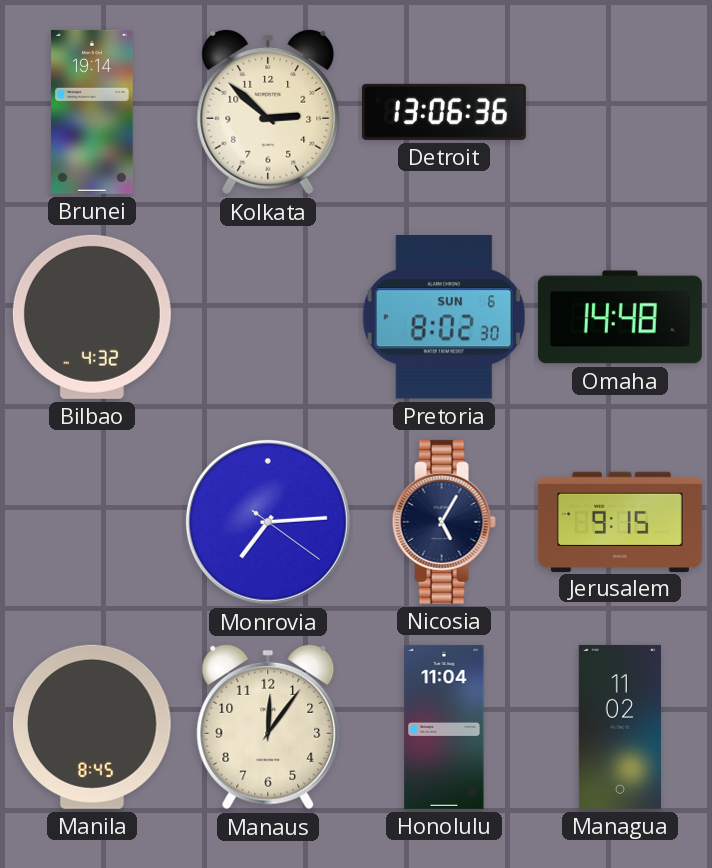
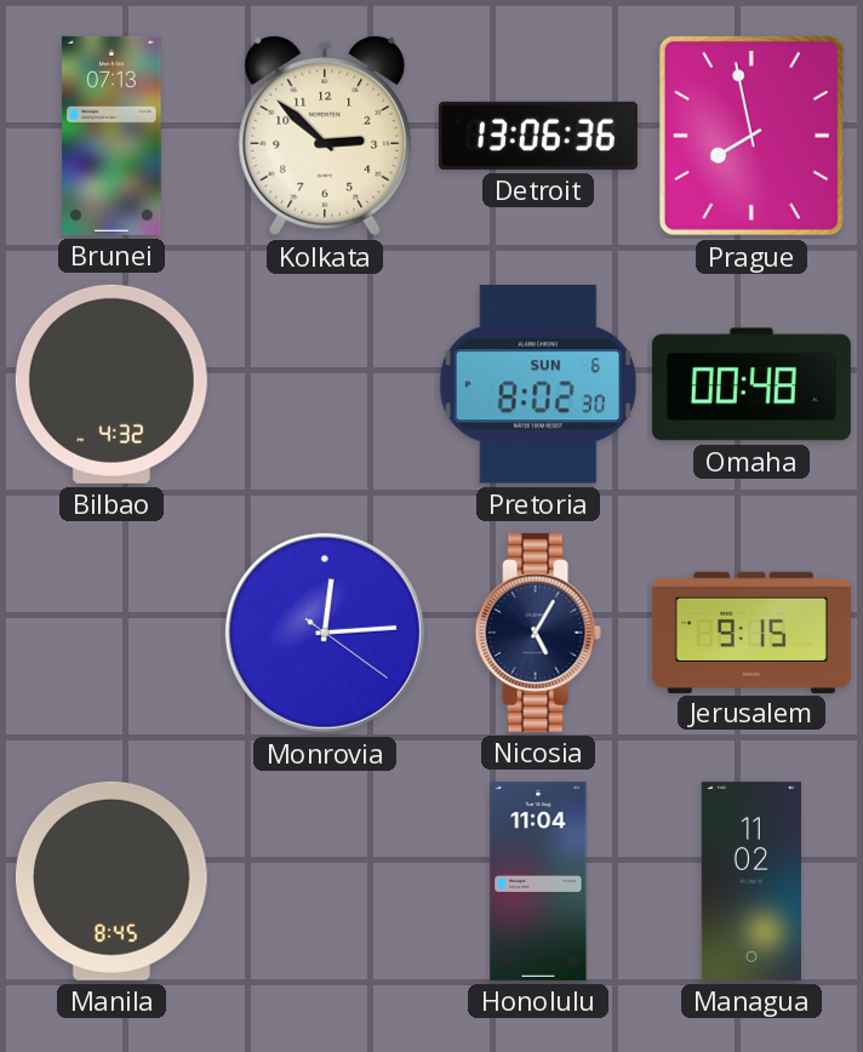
Brunei: 19:14 -> 07:13
Prague: none -> 7:58
Omaha: 14:48 -> 00:48
Monrovia: 7:14 -> 12:14
Manaus: 12:06 -> none
